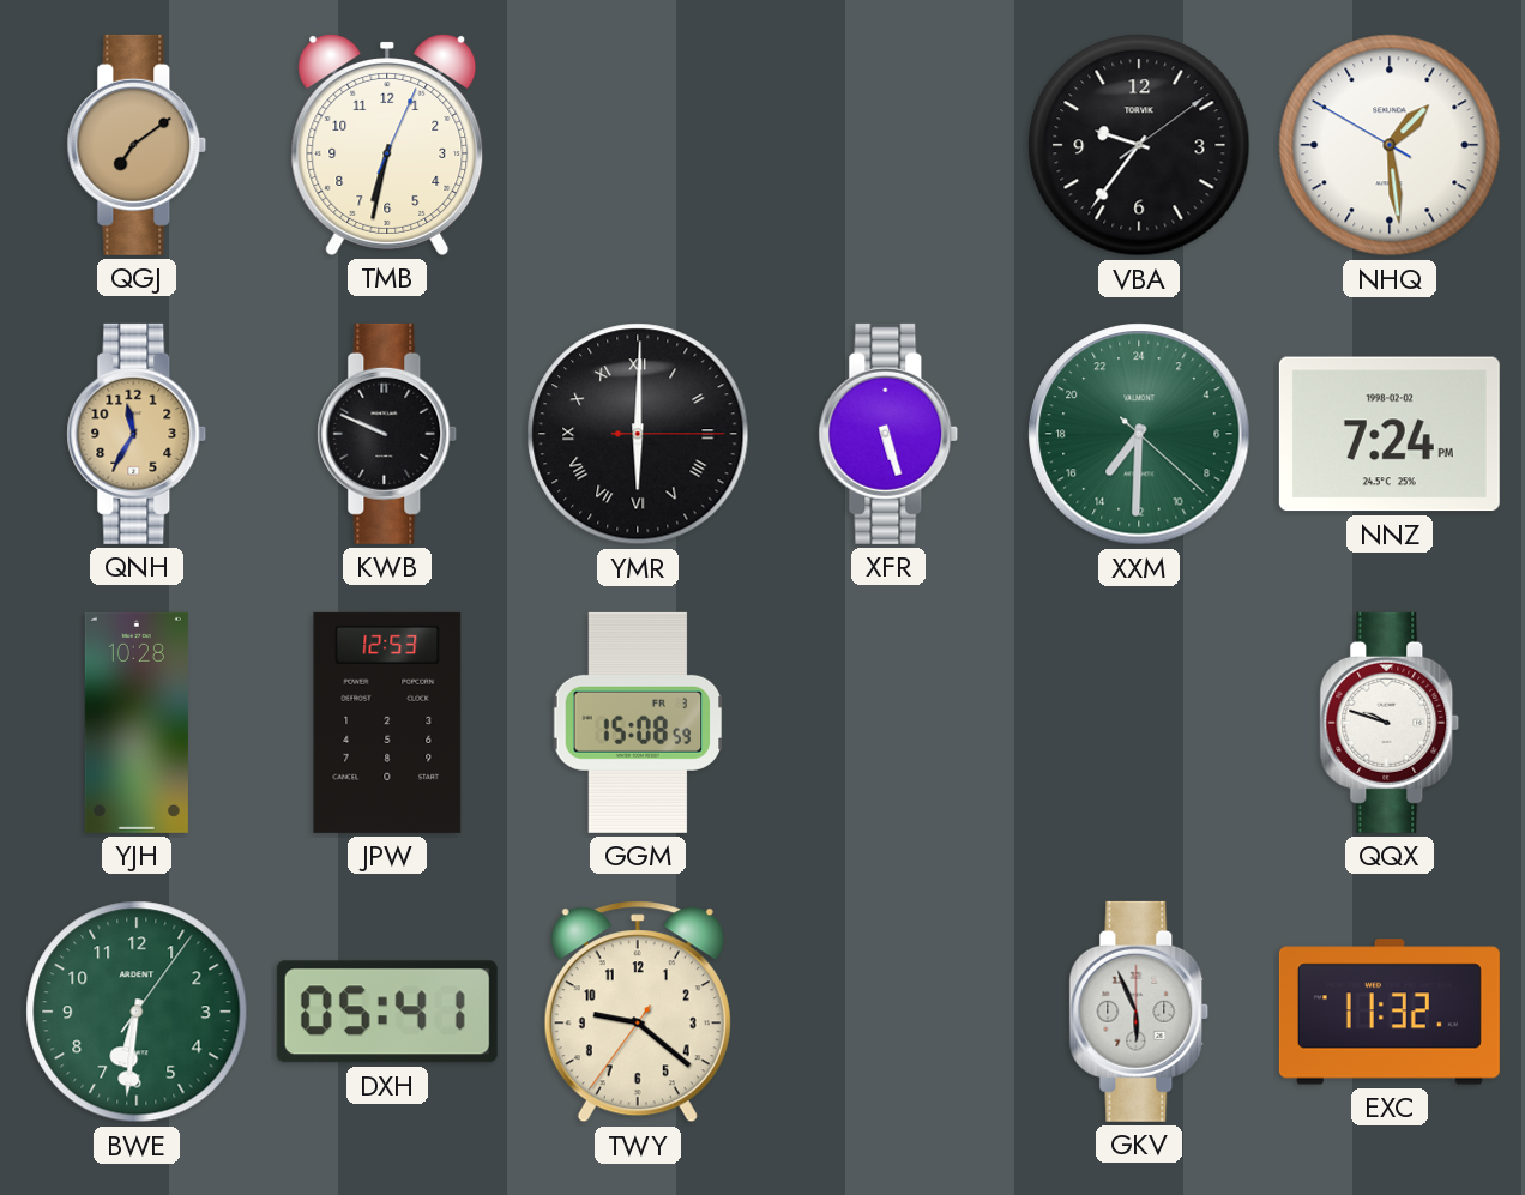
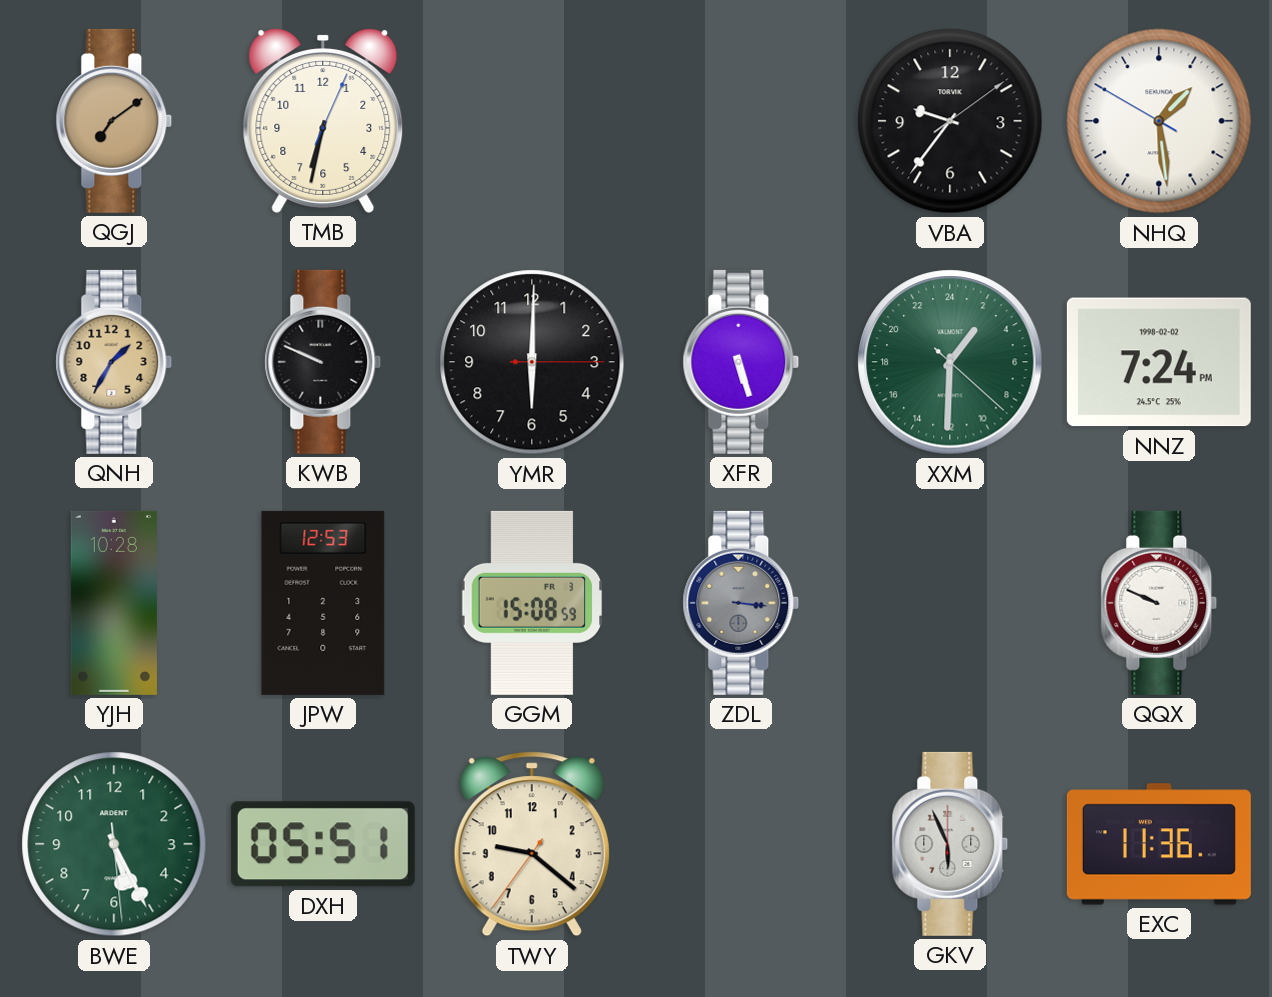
QNH: 11:35 -> 1:35
YMR numerals: Roman -> Arabic
XXM: 14:30 -> 2:30
ZDL: none -> 3:16
QQX: 9:48 -> 9:49
BWE: 6:31 -> 5:25
DXH: 05:41 -> 05:51
EXC: 11:32 -> 11:36
